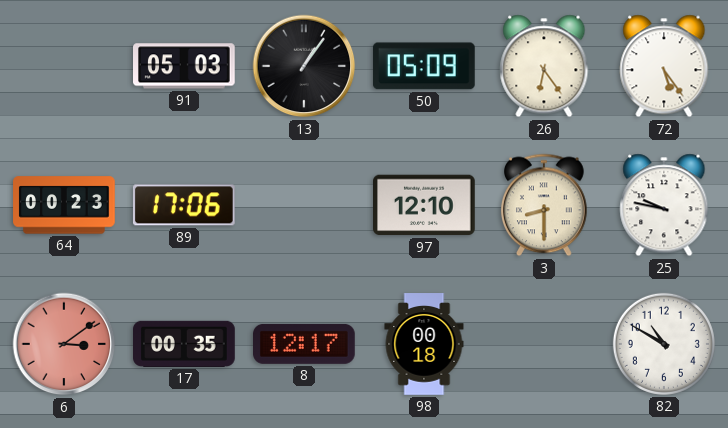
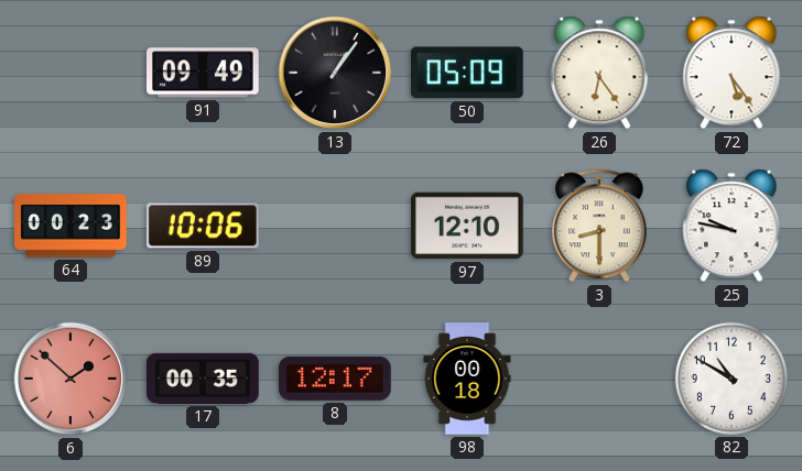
91: 05:03 -> 09:49
89: 17:06 -> 10:06
6: 3:09 -> 1:52
